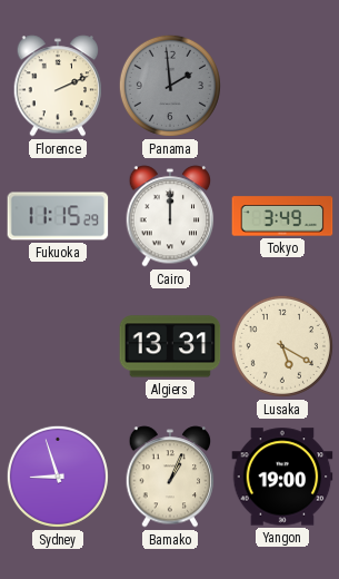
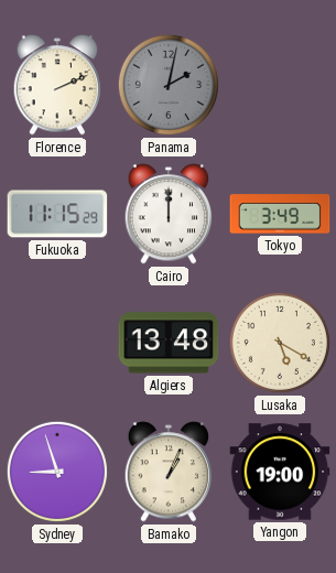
Panama: 1:59 -> 2:02
Algiers: 13:31 -> 13:48
